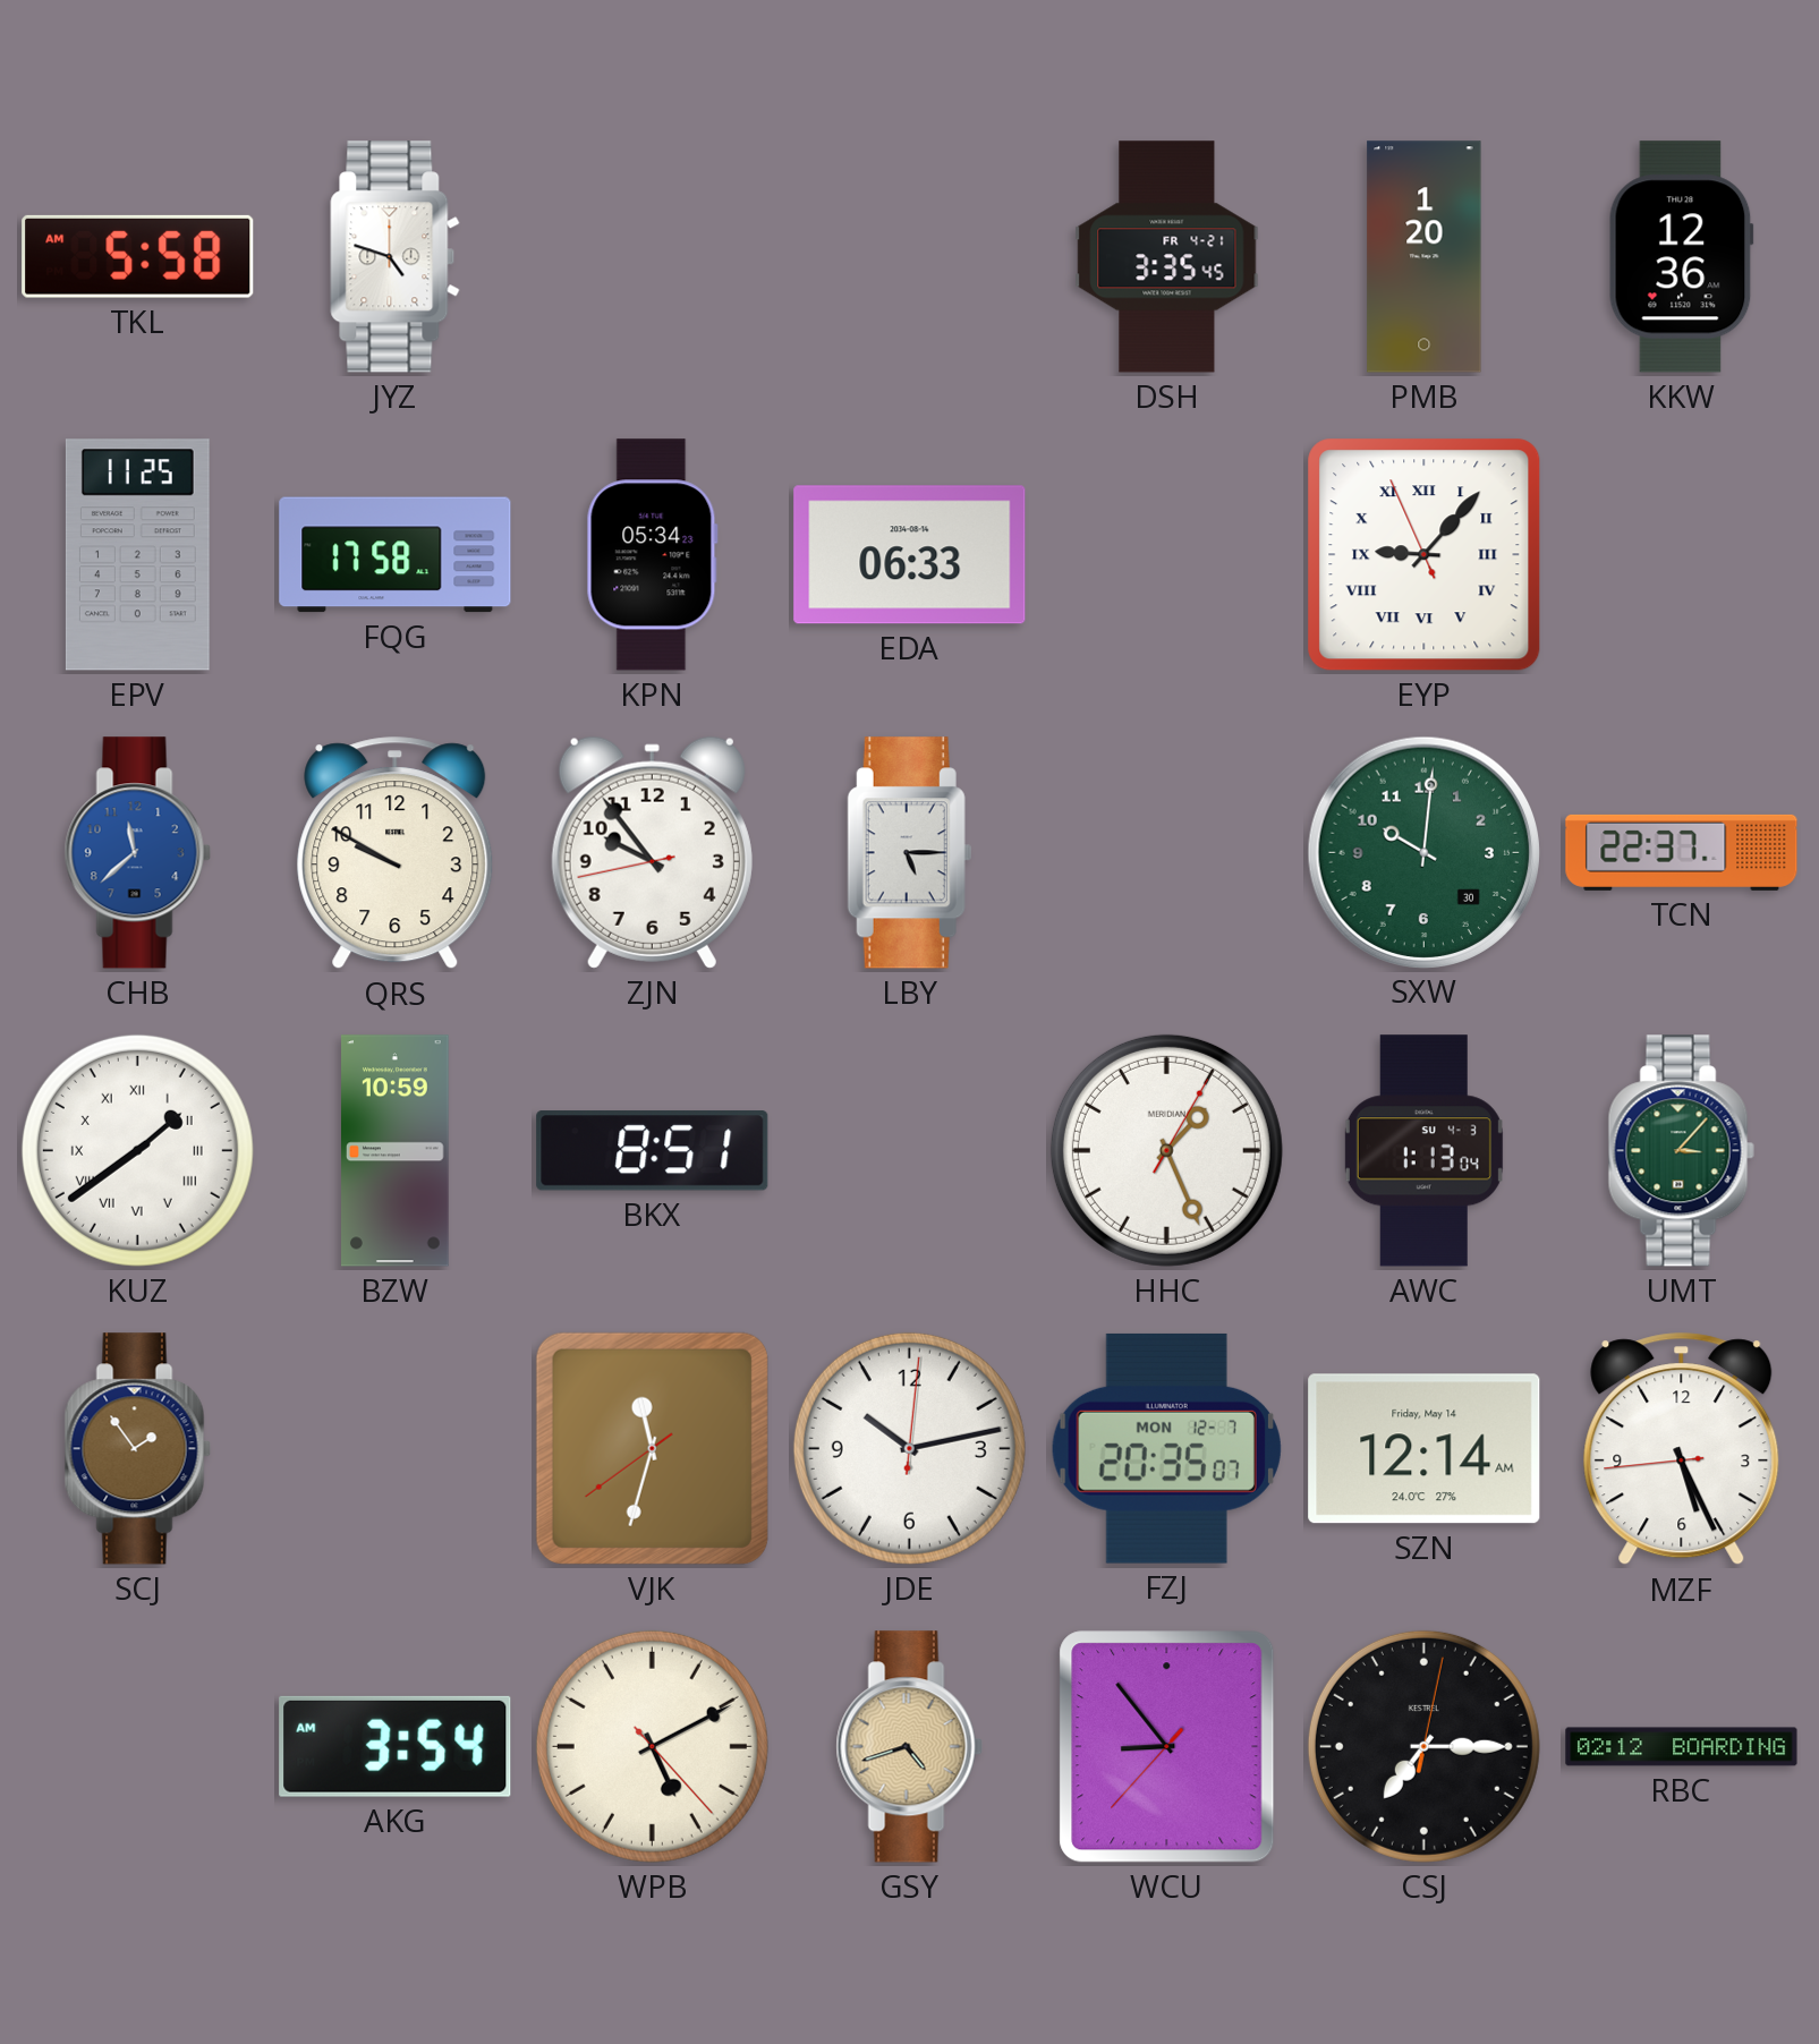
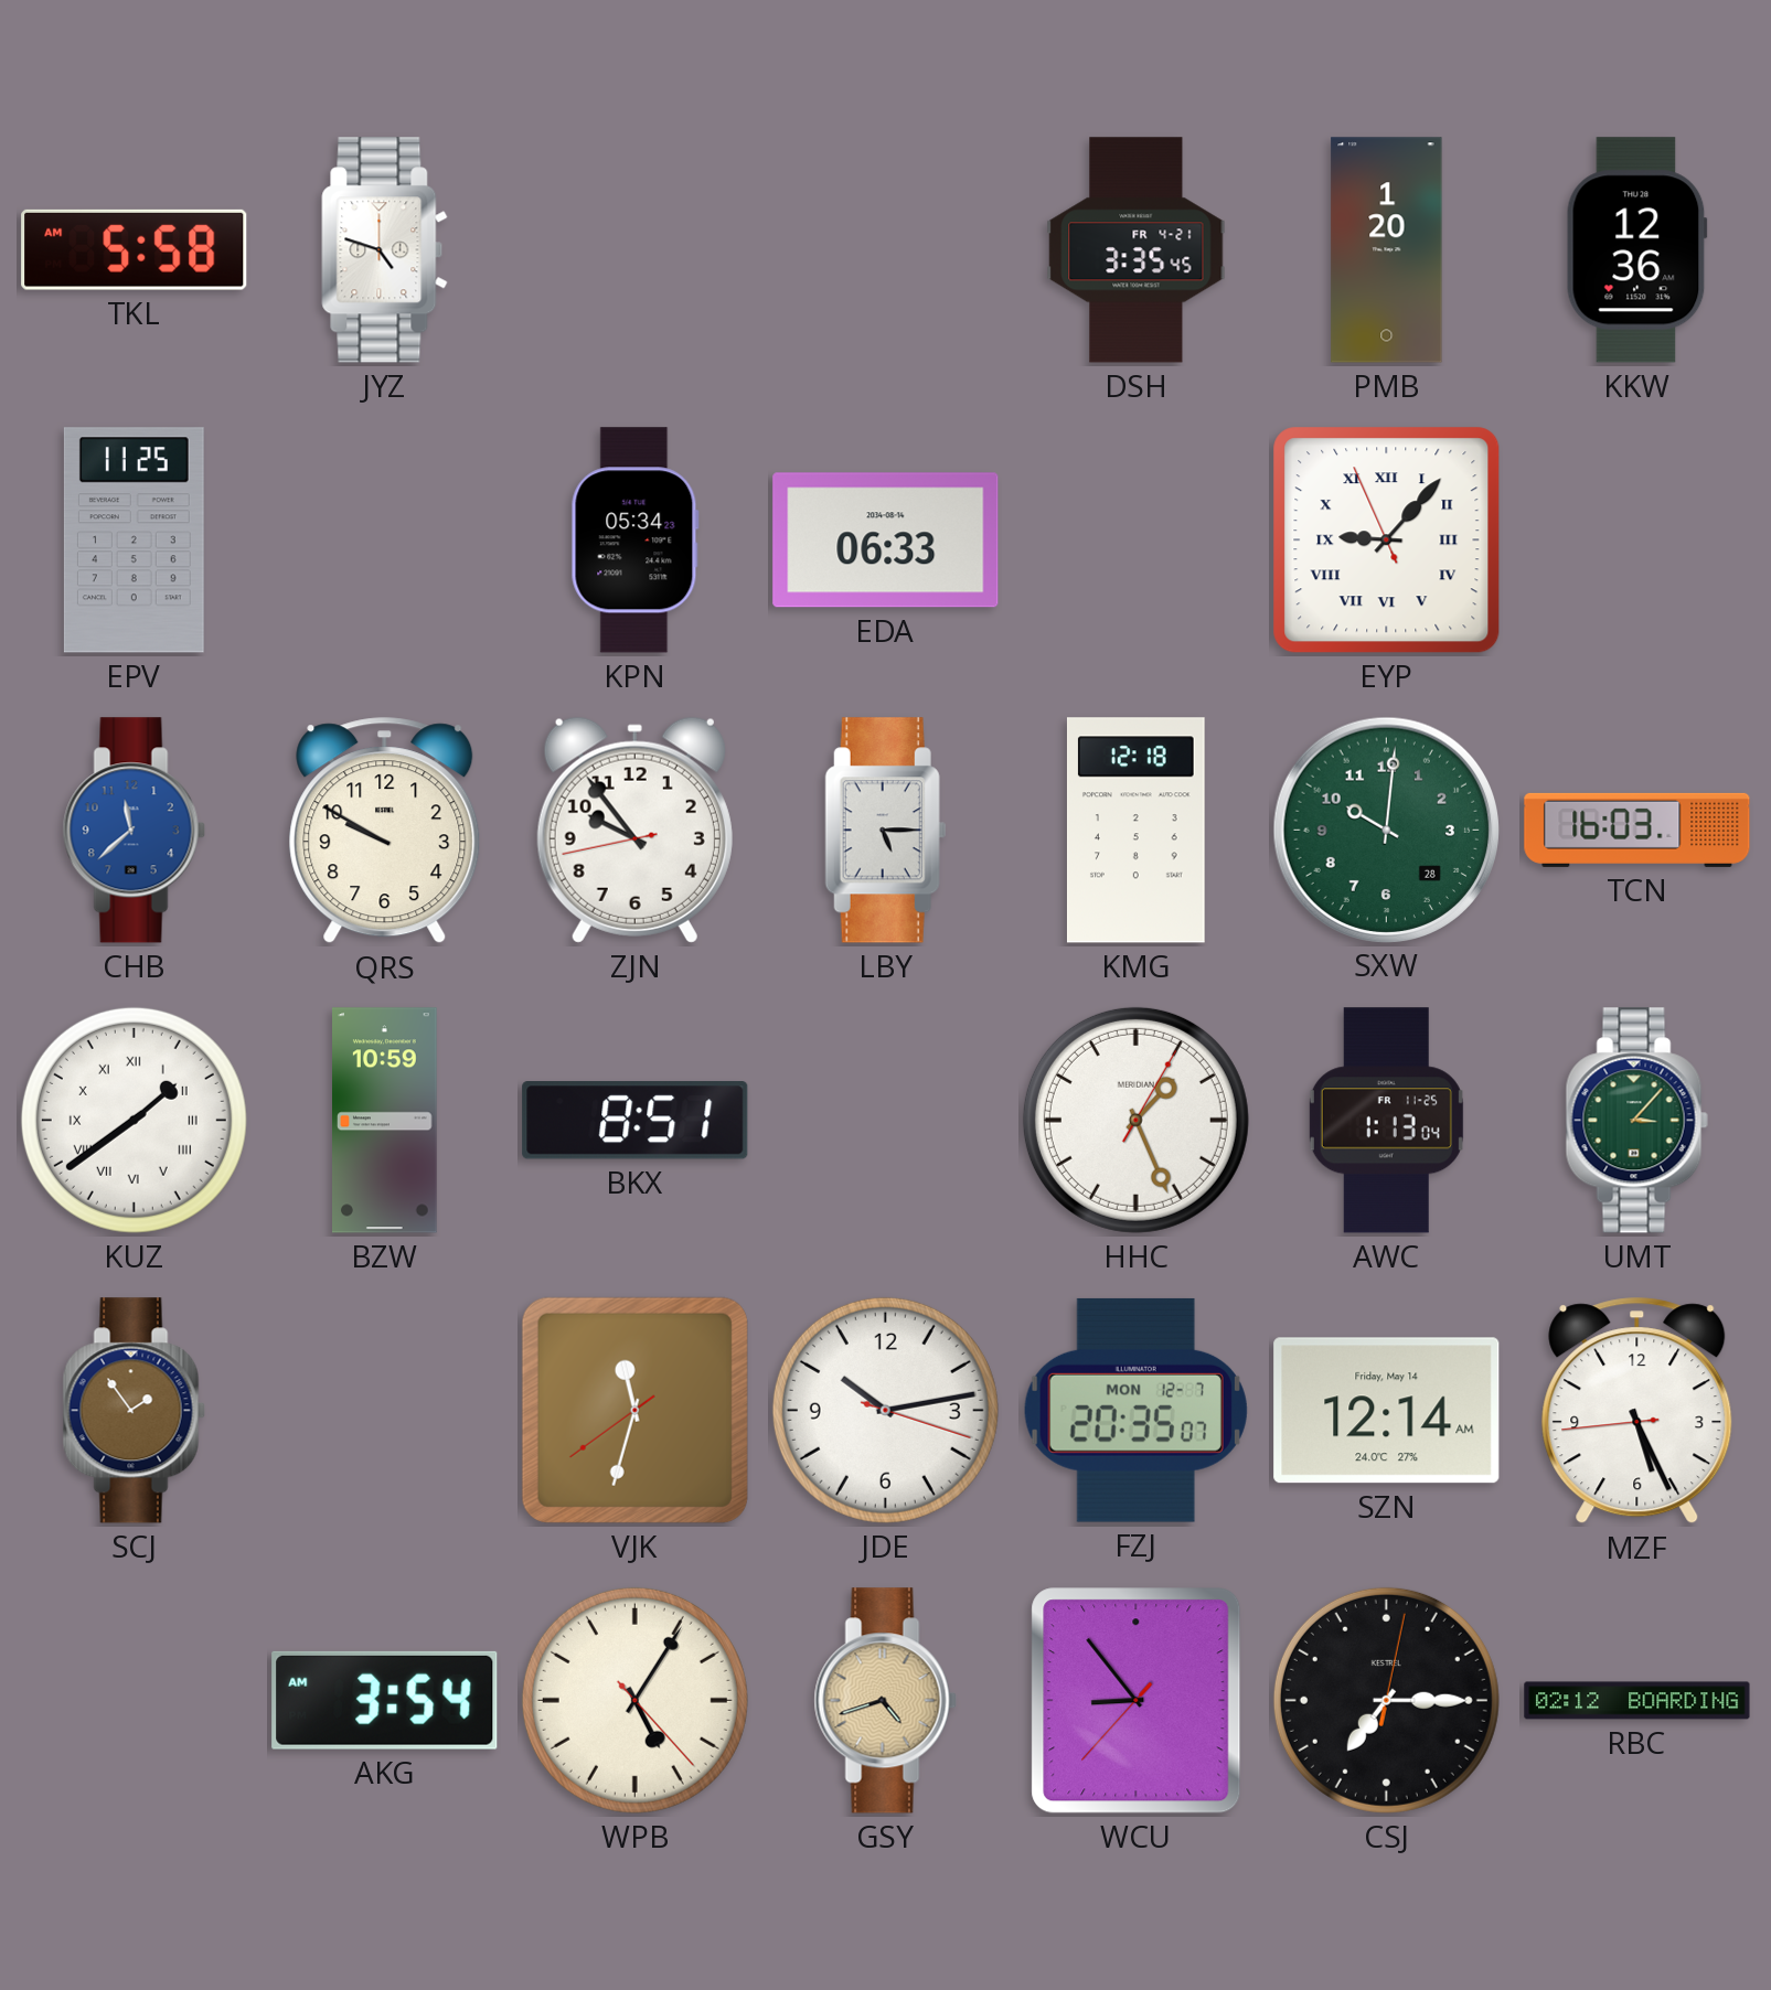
FQG: 17:58 -> none
KMG: none -> 12:18
SXW date: 30 -> 28
TCN: 22:37 -> 16:03
AWC date: SU 4-3 -> FR 11-25
JDE: 10:13:01 -> 10:13:18
WPB: 5:10 -> 5:05
